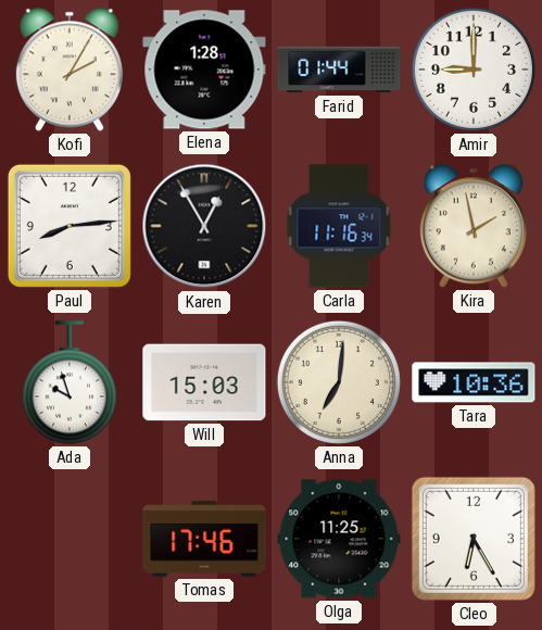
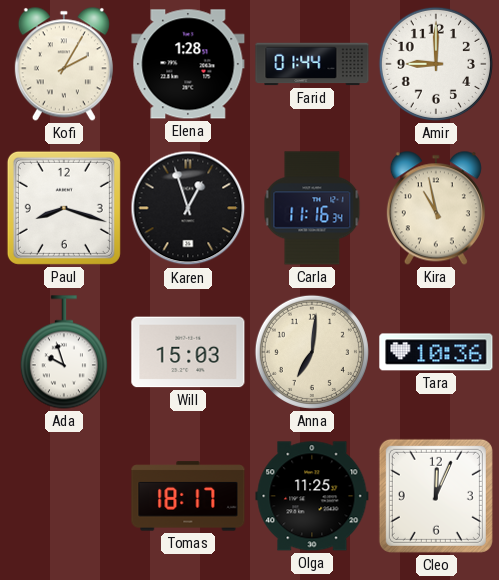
Paul: 8:14 -> 8:18
Karen: 12:55 -> 12:57
Kira: 1:58 -> 10:58
Tomas: 17:46 -> 18:17
Cleo: 6:25 -> 12:04
